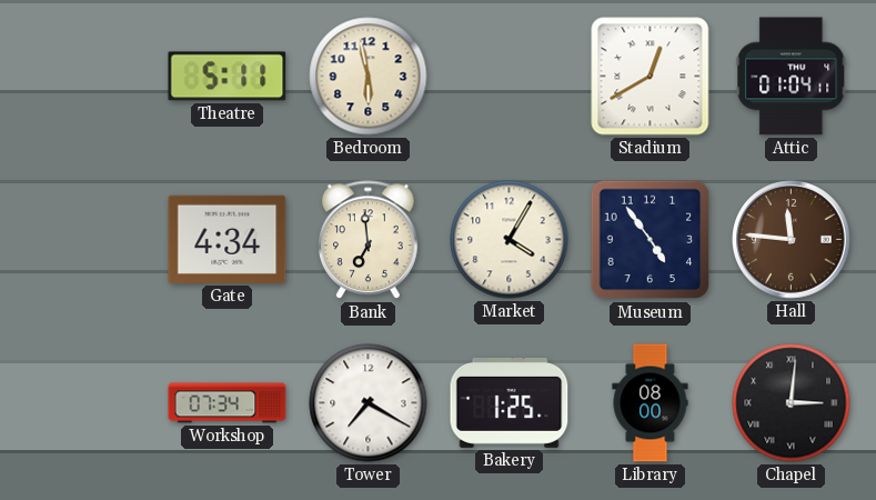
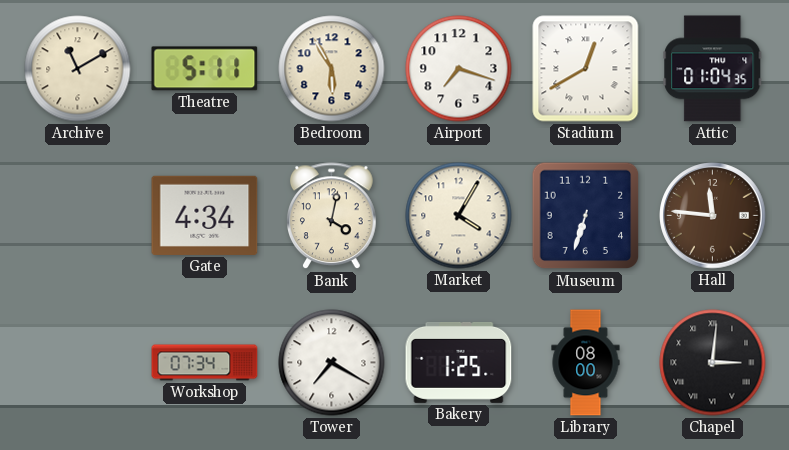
Archive: none -> 11:10
Bedroom: 5:58 -> 5:55
Airport: none -> 7:18
Attic: 01:04:11 -> 01:04:35
Bank: 6:59 -> 4:02
Museum: 4:54 -> 6:33
